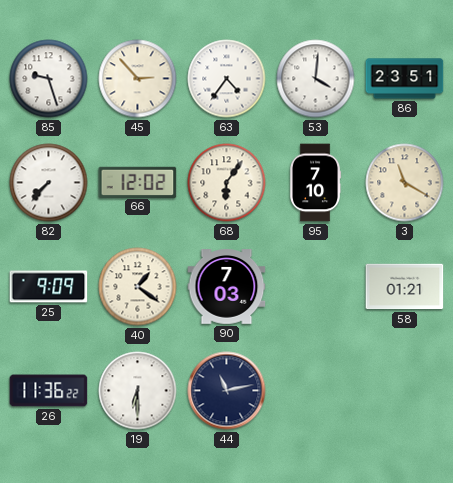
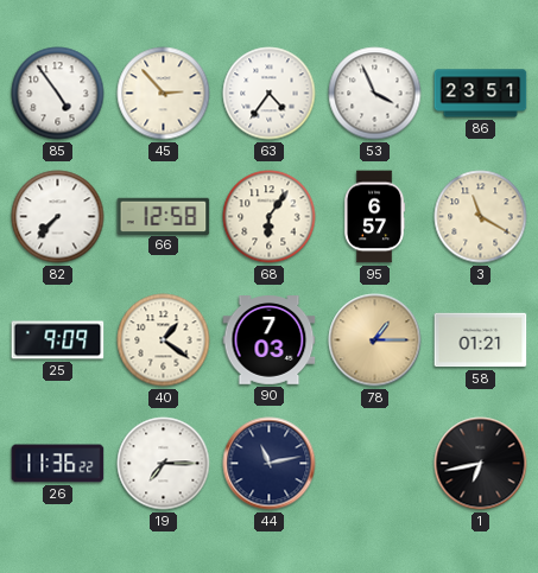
85: 9:27 -> 4:54
53: 4:01 -> 3:56
66: 12:02 -> 12:58
95: 7:10 -> 6:57
78: none -> 1:15
19: 6:30 -> 7:15
1: none -> 6:43
